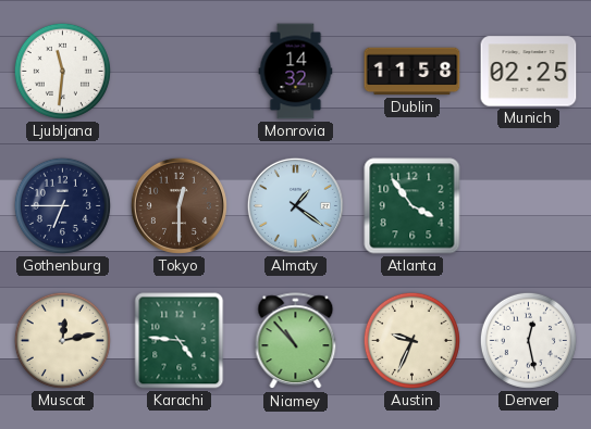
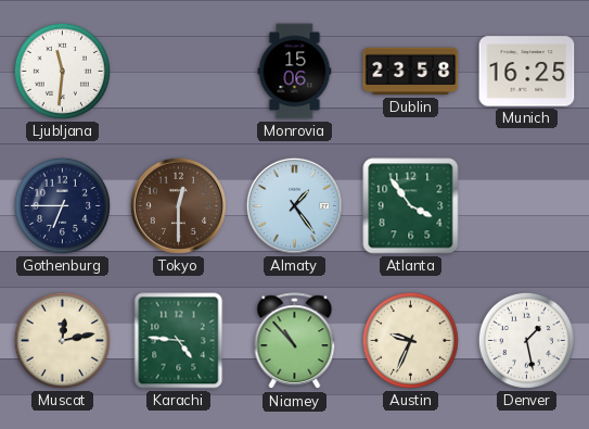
Monrovia: 14:32 -> 15:06
Dublin: 11:58 -> 23:58
Munich: 02:25 -> 16:25
Almaty: 1:21 -> 1:24
Denver: 12:28 -> 1:28
